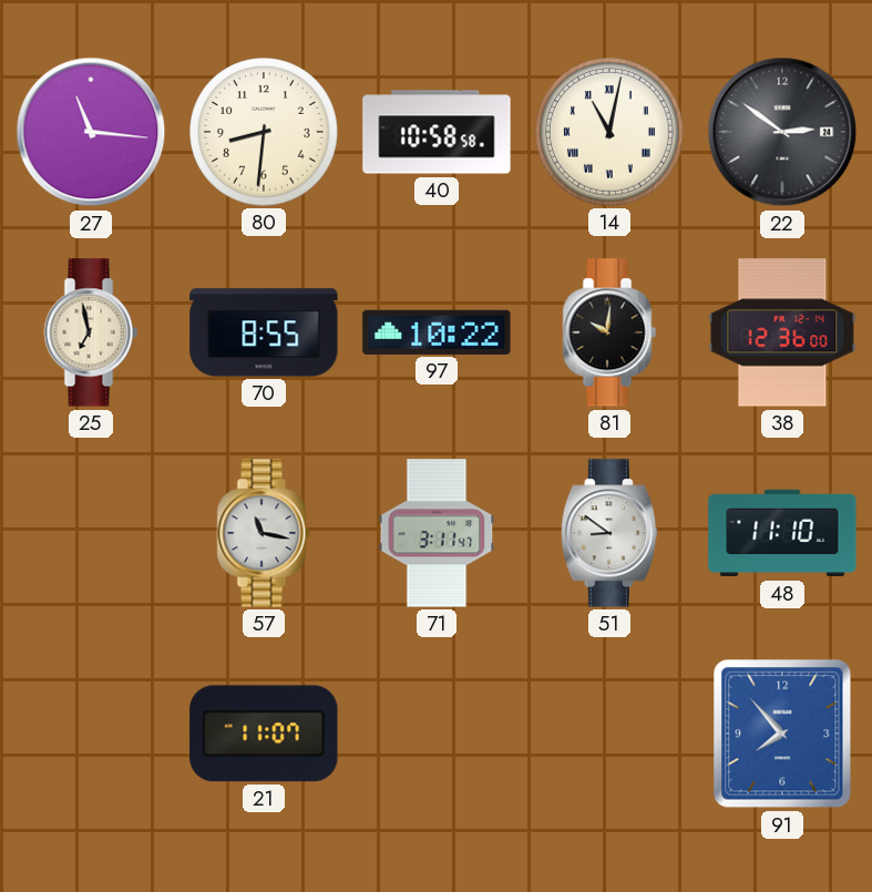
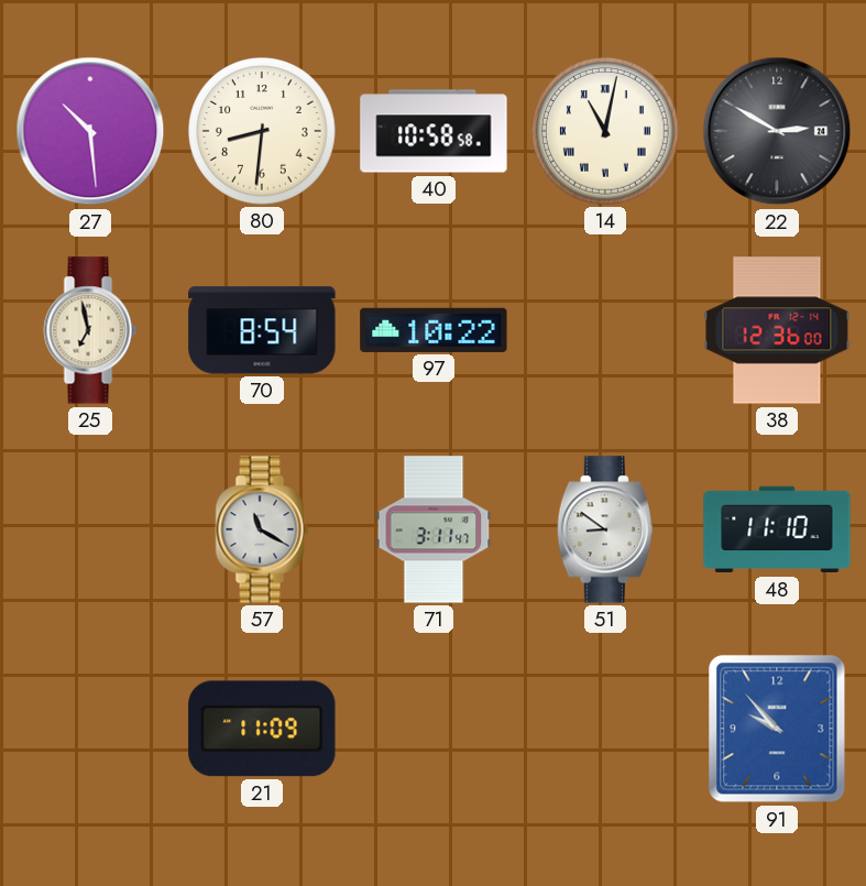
27: 11:16 -> 10:29
22: 2:51 -> 2:50
70: 8:55 -> 8:54
81: 10:01 -> none
57: 11:17 -> 11:20
21: 11:07 -> 11:09
91: 7:53 -> 9:53
